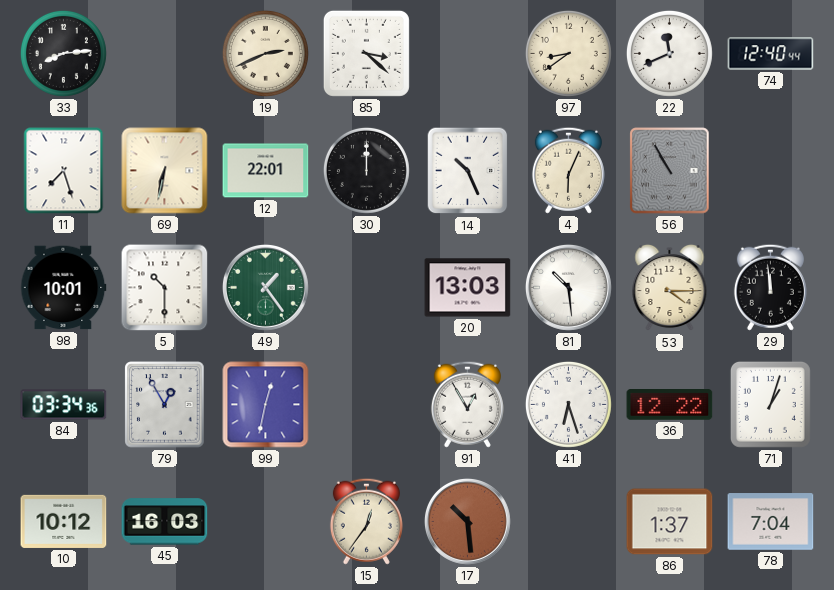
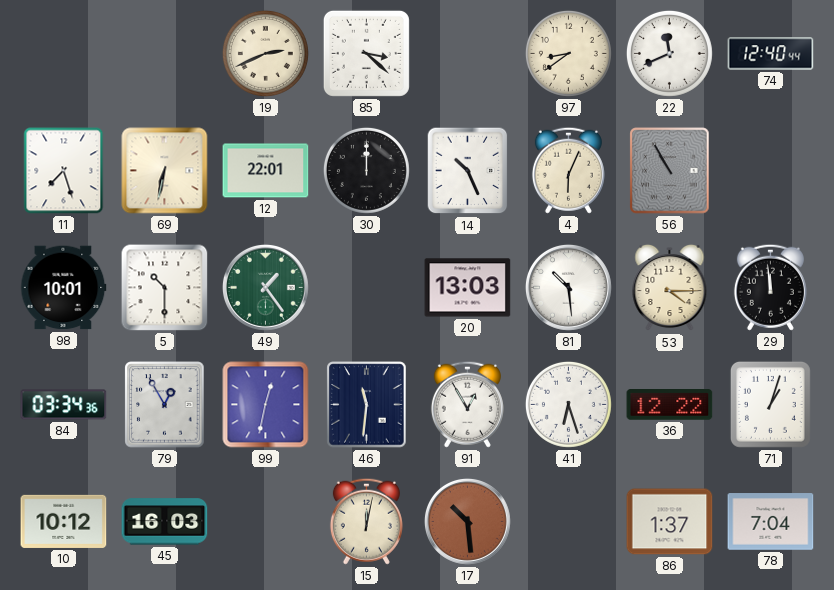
33: 8:14 -> none
46: none -> 11:31
15: 12:36 -> 12:02
